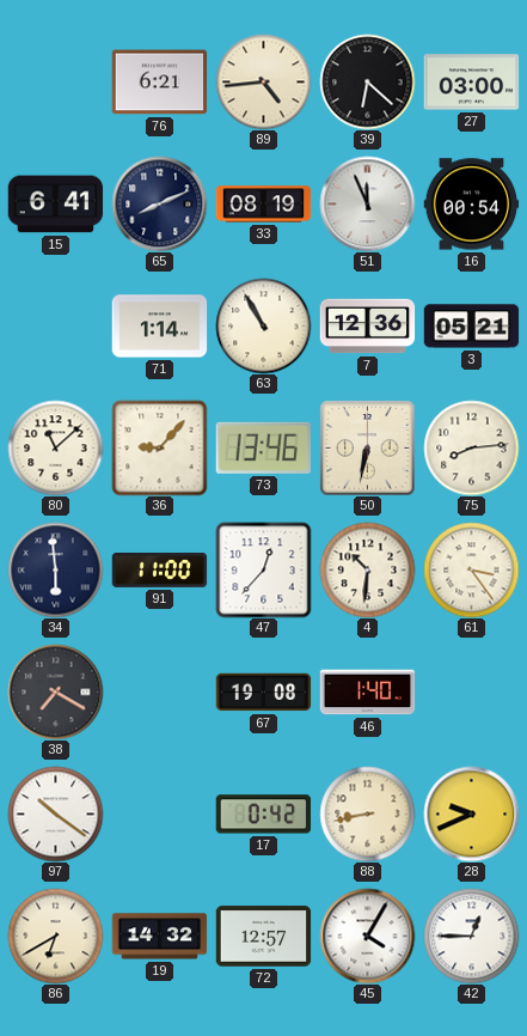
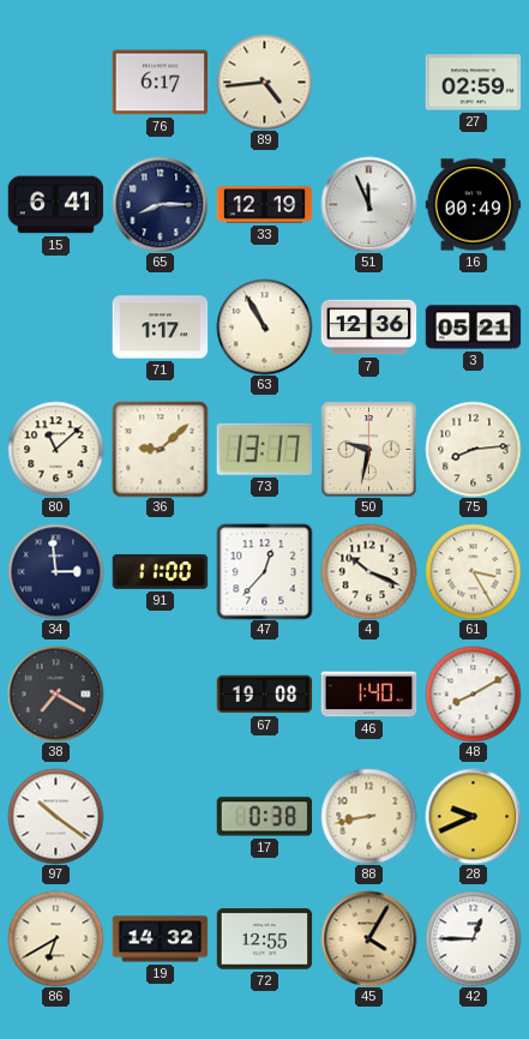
76: 6:21 -> 6:17
39: 6:22 -> none
27: 03:00 -> 02:59
65: 8:11 -> 8:15
33: 08:19 -> 12:19
16: 00:54 -> 00:49
71: 1:14 -> 1:17
36: 9:07 -> 9:08
73: 13:46 -> 13:17
50: 6:32 -> 9:32
34: 5:59 -> 2:59
4: 10:31 -> 10:19
61: 3:24 -> 3:25
48: none -> 8:10
17: 0:42 -> 0:38
72: 12:57 -> 12:55
45 dial: white -> champagne
